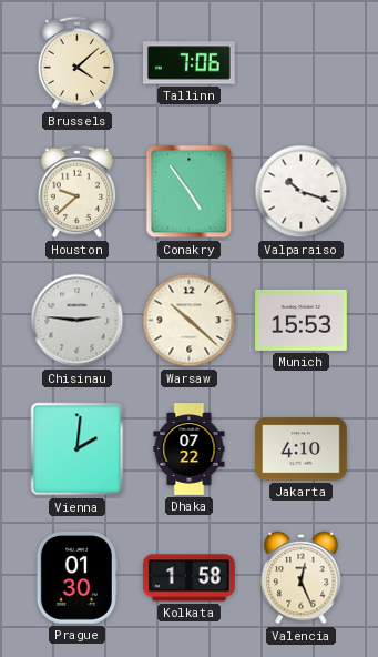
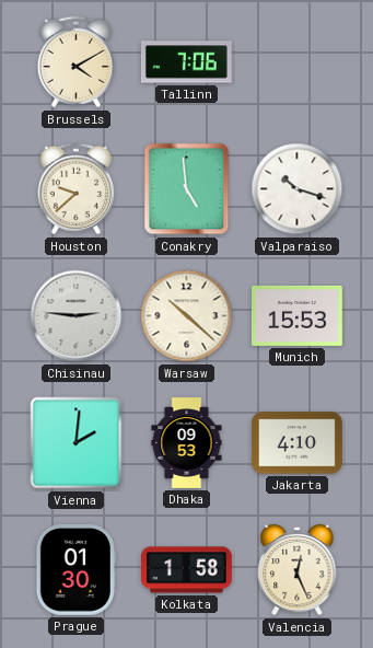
Brussels: 4:08 -> 4:10
Conakry: 4:54 -> 4:59
Dhaka: 07:22 -> 09:53
